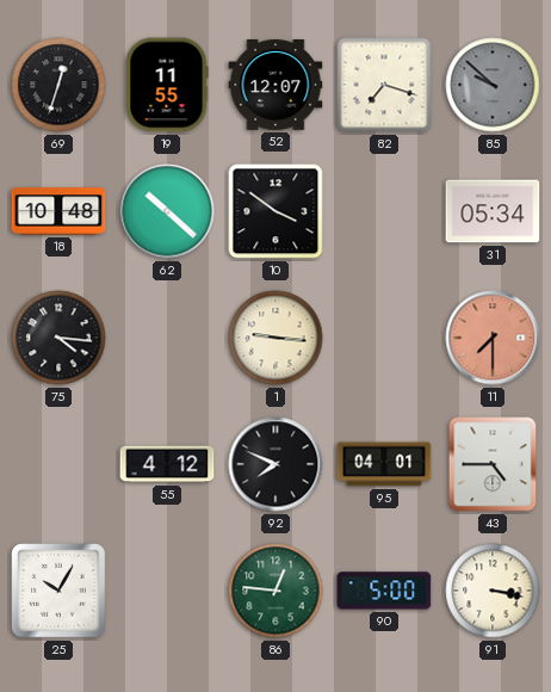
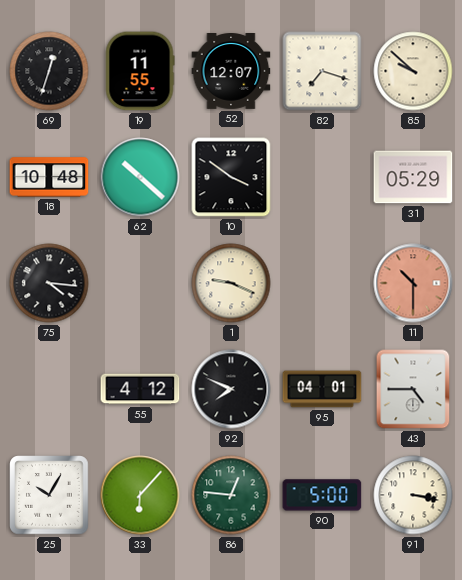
85 dial: grey -> cream
31: 05:34 -> 05:29
1: 9:16 -> 9:19
11: 7:30 -> 10:30
33: none -> 6:07
